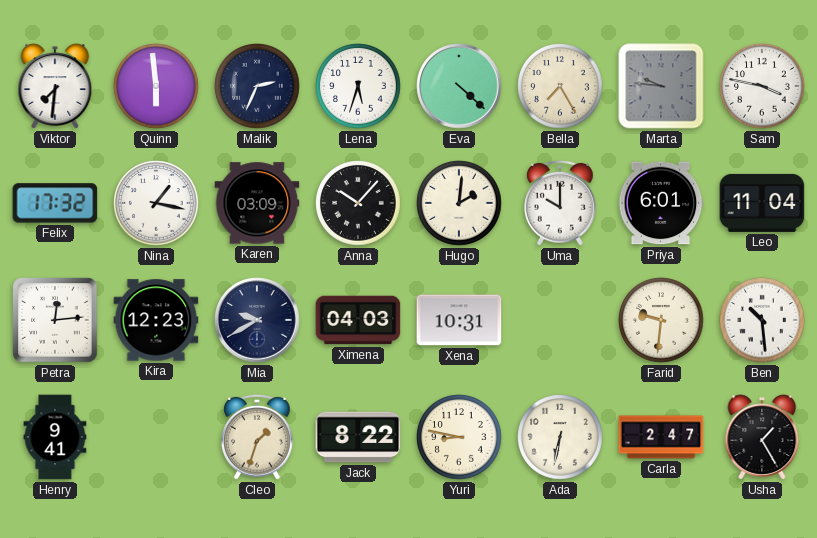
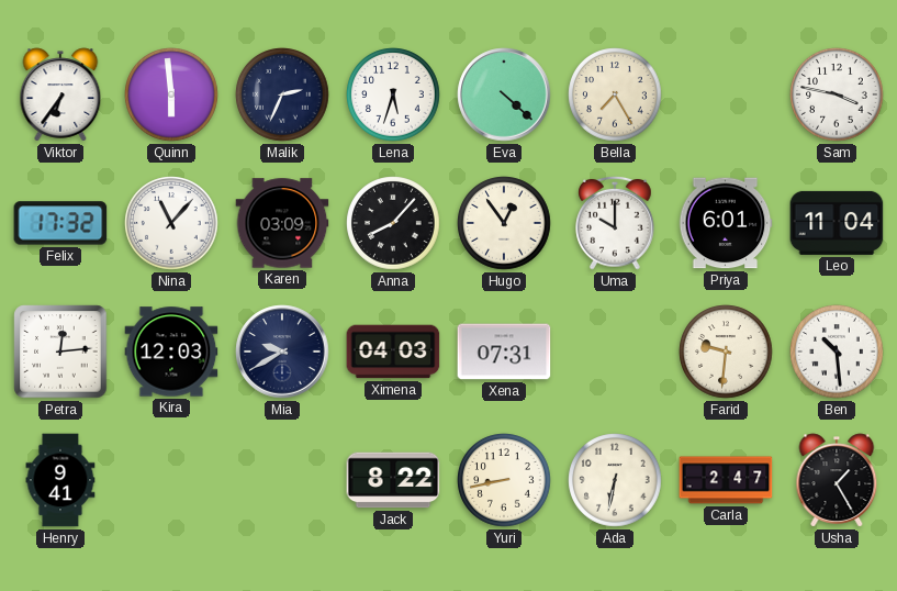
Viktor: 7:31 -> 6:36
Marta: 9:46 -> none
Nina: 1:17 -> 11:07
Anna: 10:07 -> 8:07
Hugo: 2:01 -> 12:54
Kira: 12:23 -> 12:03
Xena: 10:31 -> 07:31
Cleo: 1:33 -> none
Yuri: 8:47 -> 8:43
